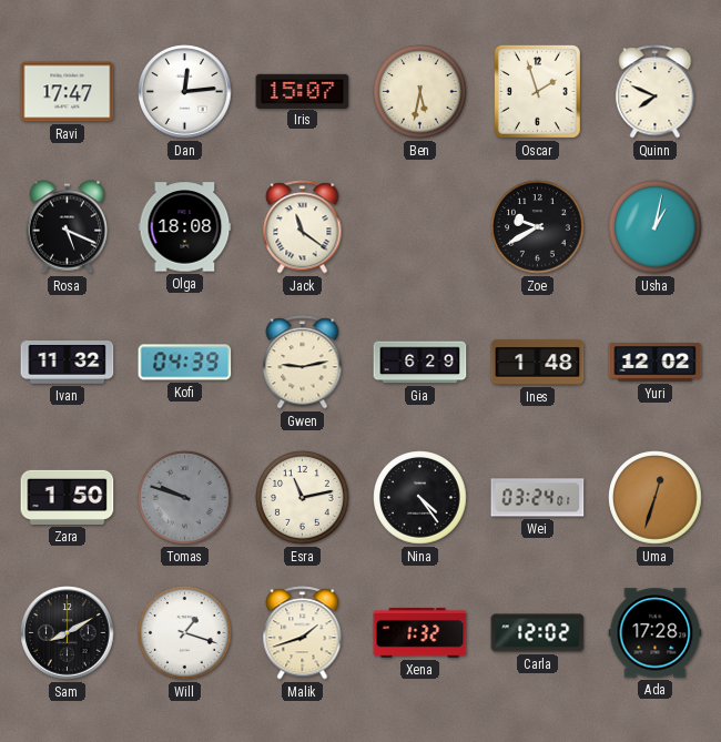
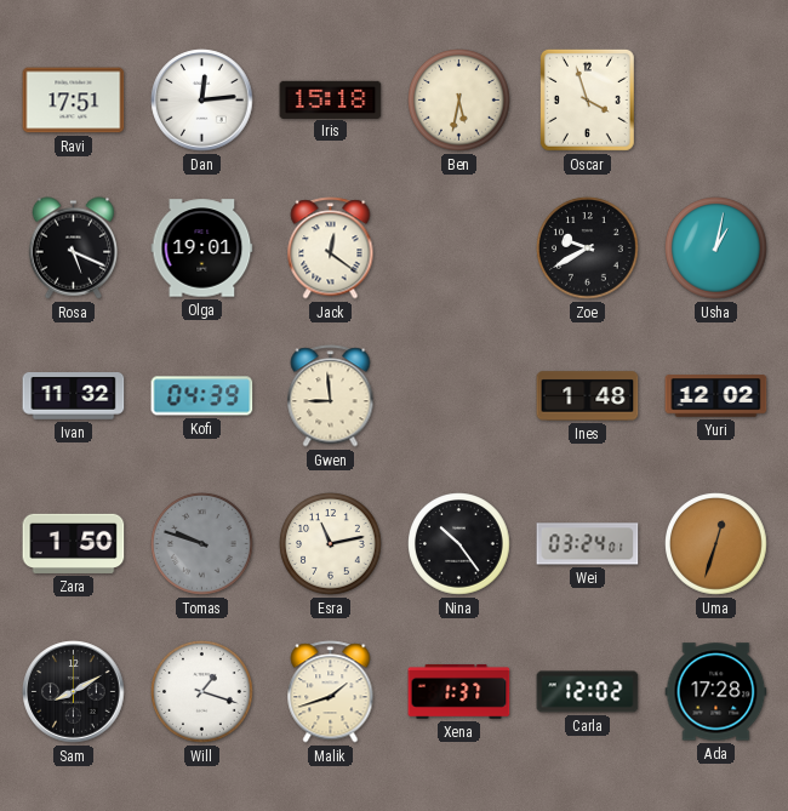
Ravi: 17:47 -> 17:51
Iris: 15:07 -> 15:18
Oscar: 1:57 -> 3:57
Quinn: 7:49 -> none
Olga: 18:08 -> 19:01
Jack: 11:21 -> 12:21
Gwen: 9:13 -> 8:59
Gia: 6:29 -> none
Nina: 4:24 -> 10:24
Xena: 1:32 -> 1:37
